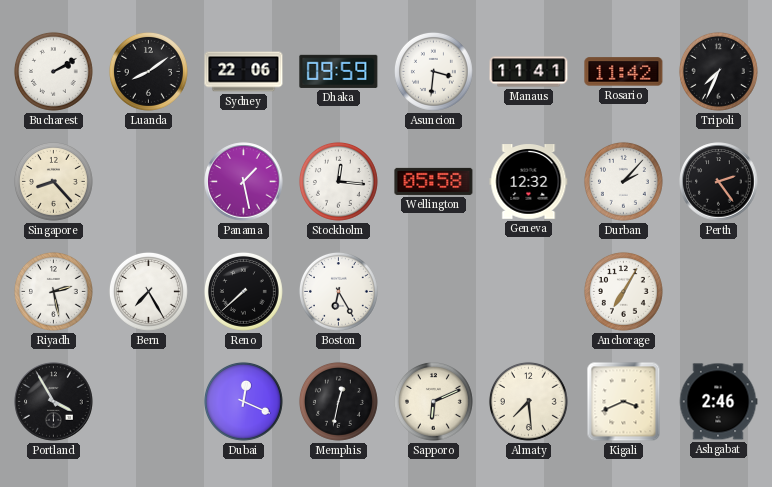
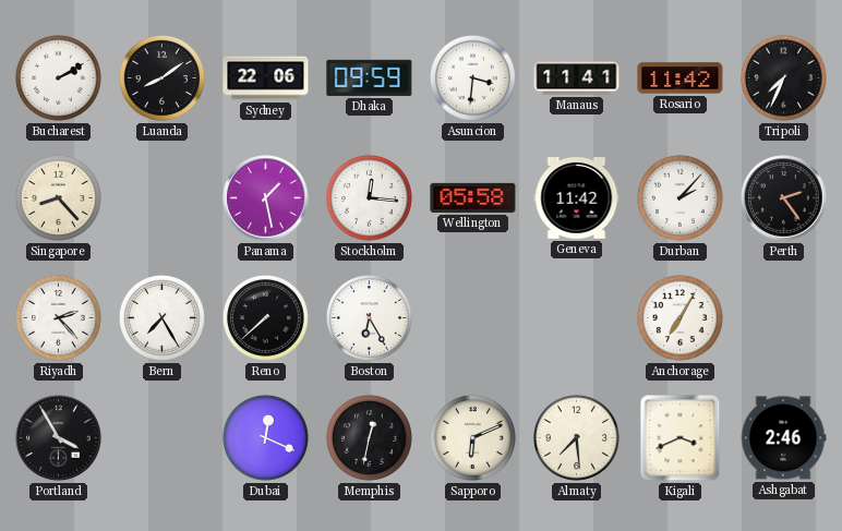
Geneva: 12:32 -> 11:42
Riyadh: 2:28 -> 2:23
